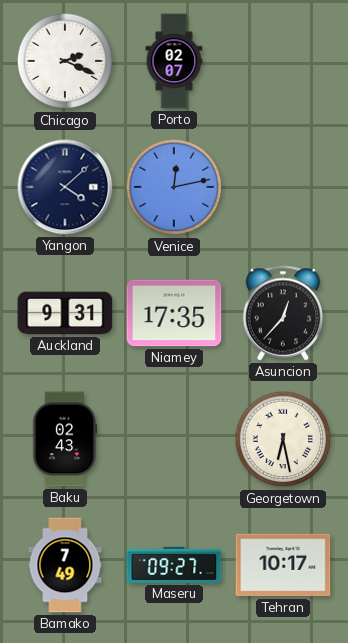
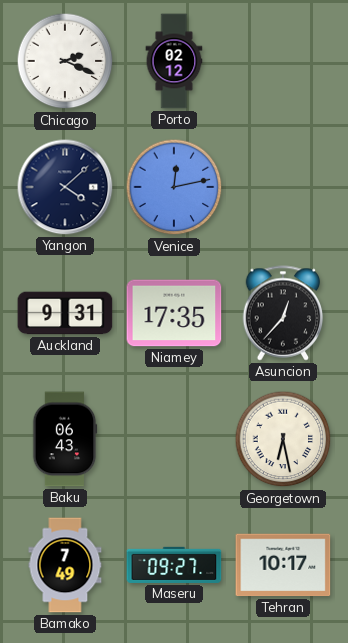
Porto: 02:07 -> 02:12
Baku: 02:43 -> 06:43
